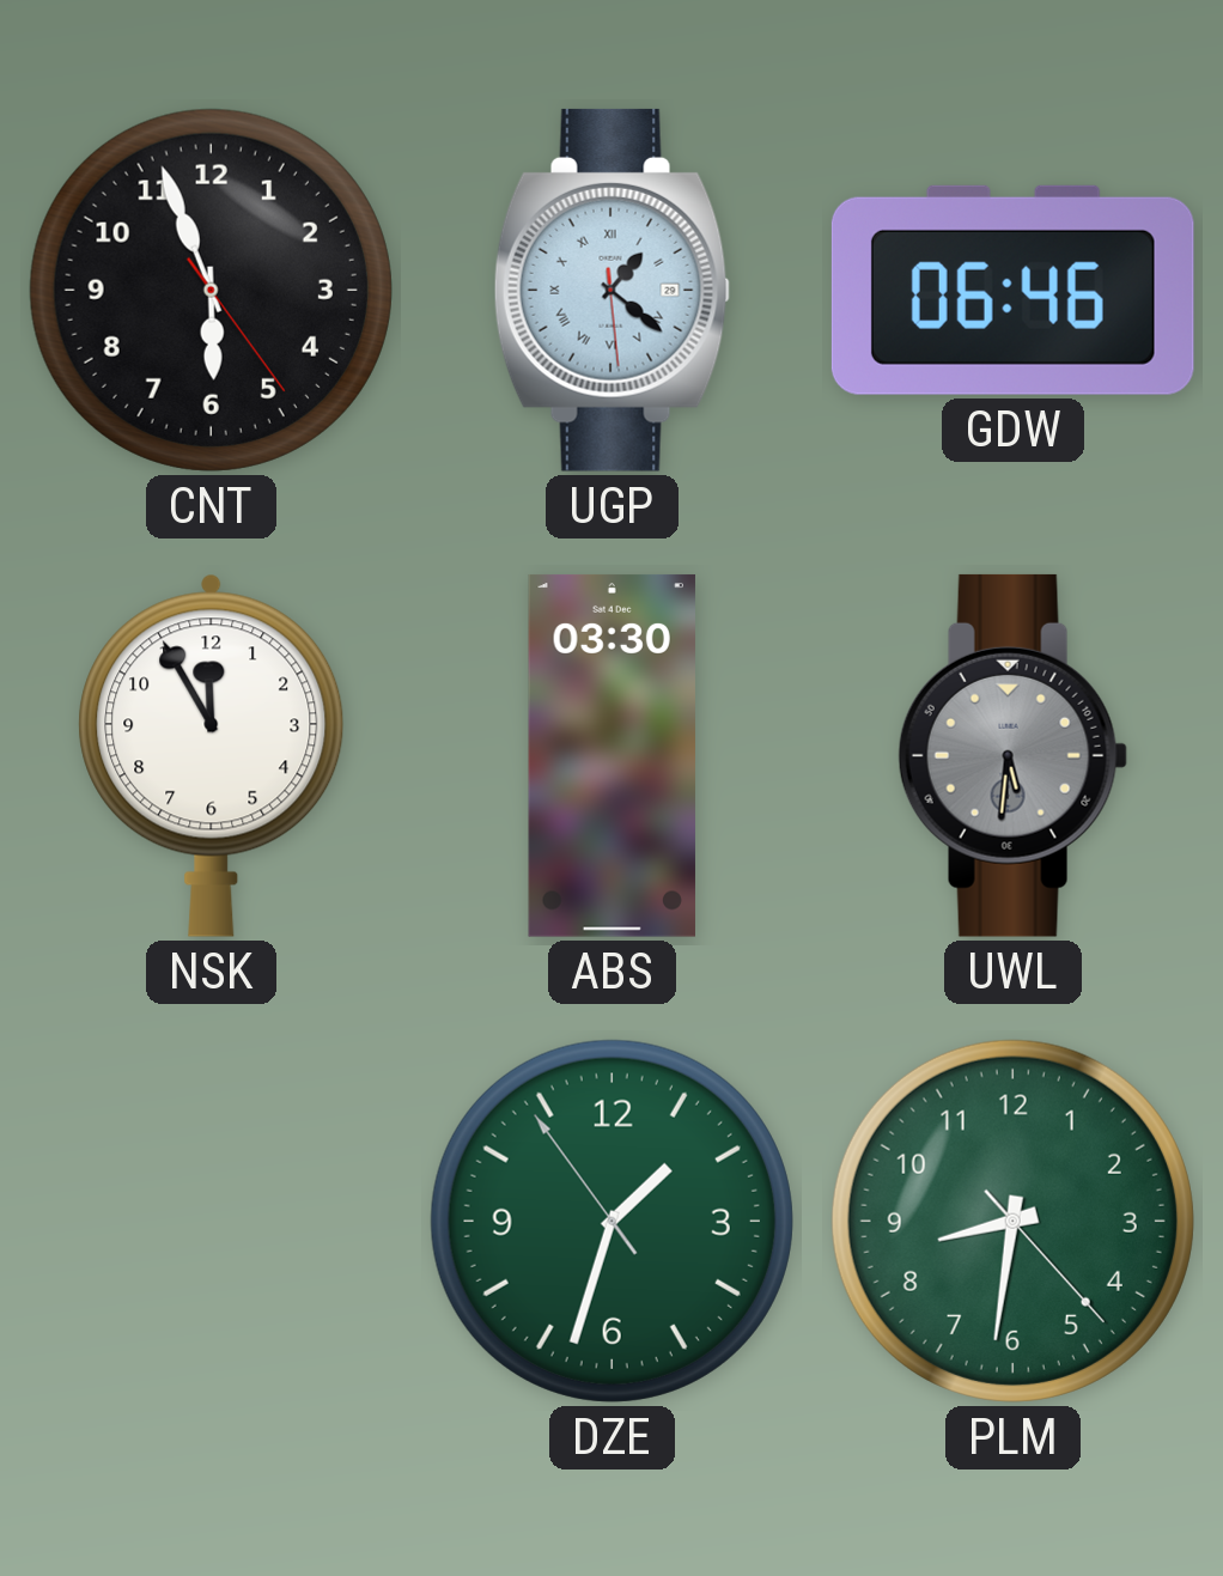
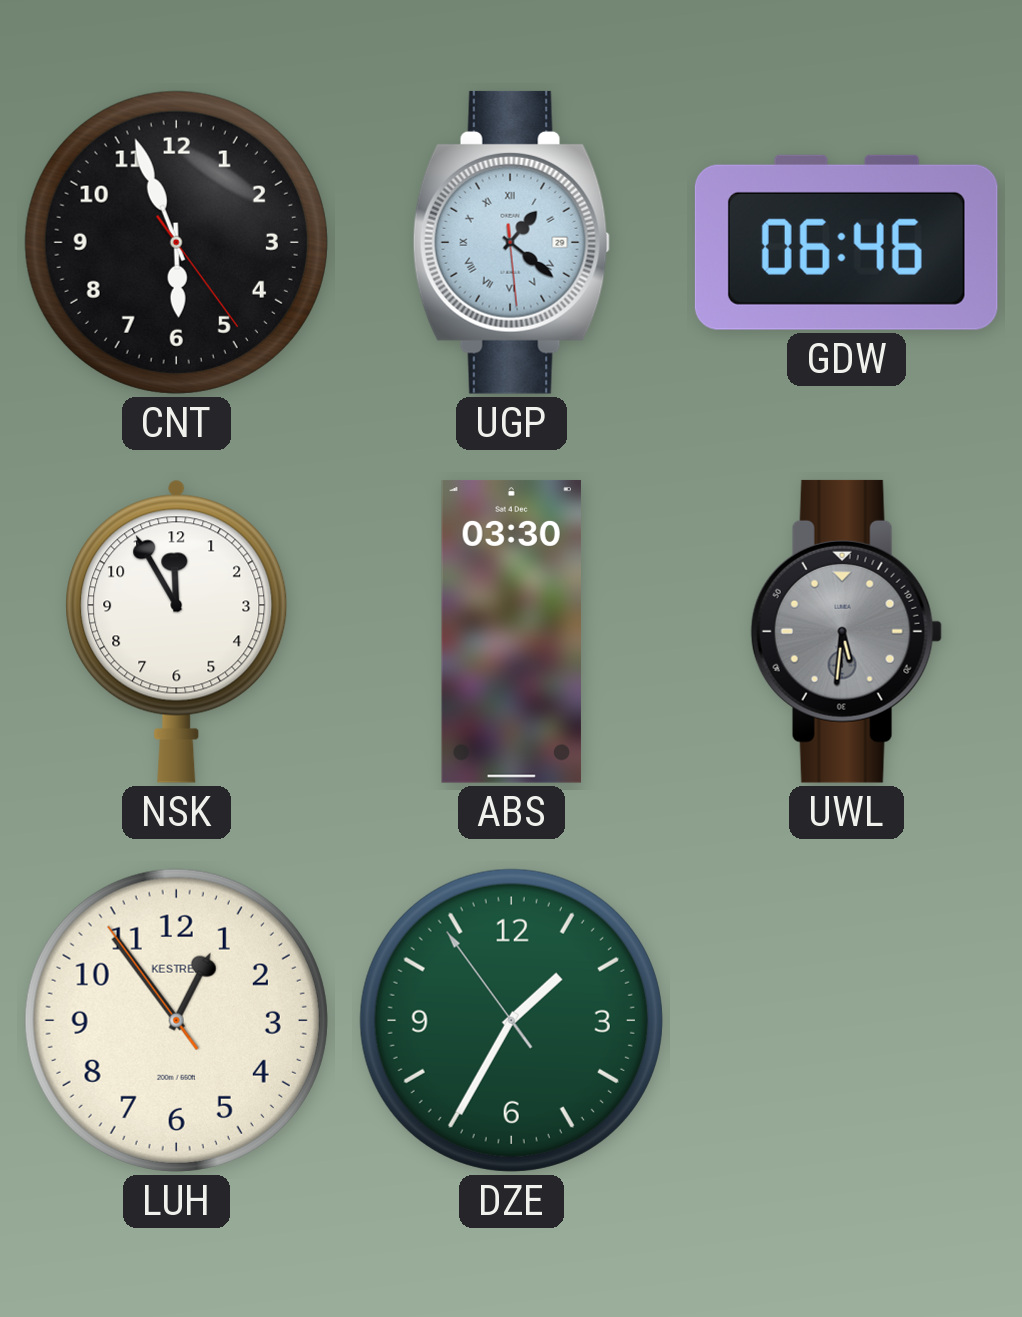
LUH: none -> 12:53
DZE: 1:32 -> 1:34
PLM: 8:31 -> none
